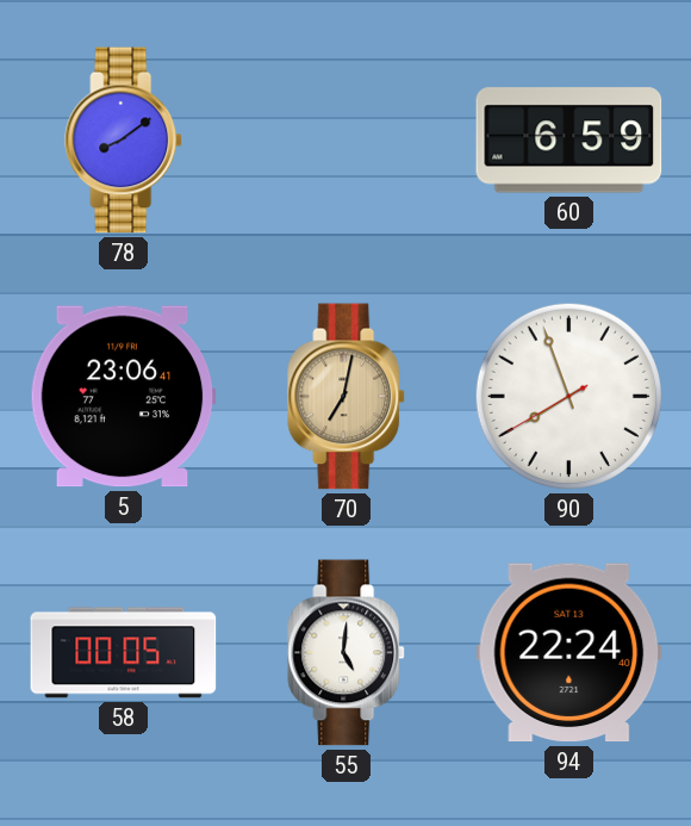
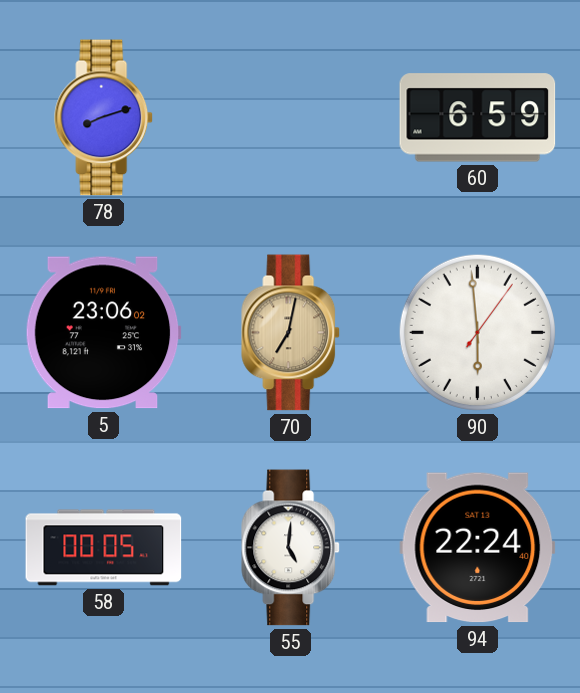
78: 8:09 -> 8:12
5: 23:06:41 -> 23:06:02
90: 7:56 -> 5:59
